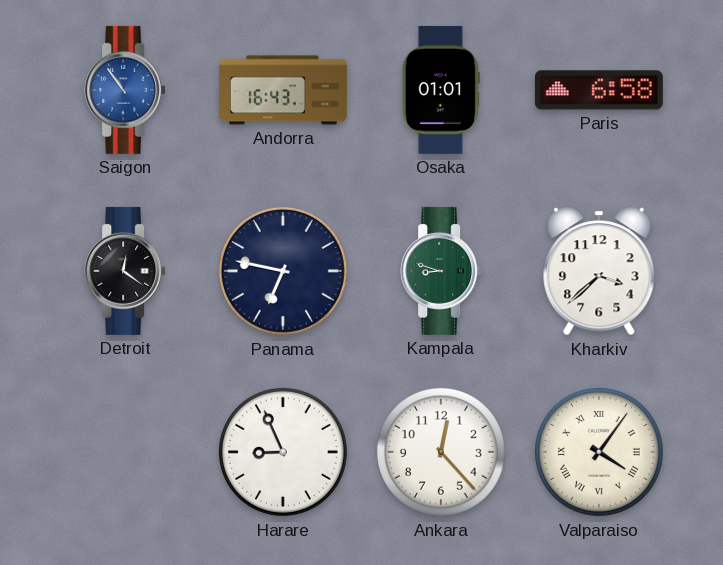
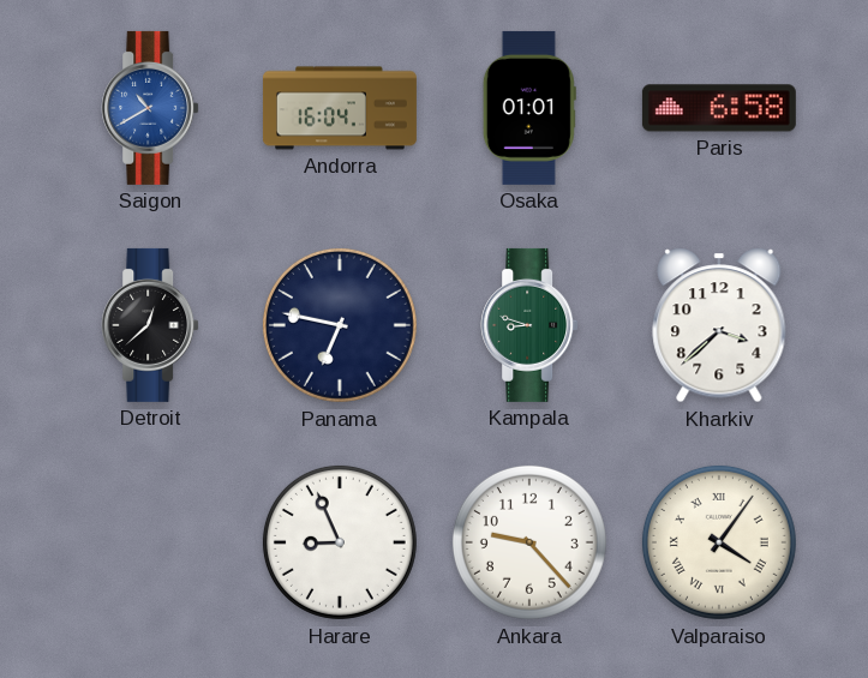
Saigon: 10:54 -> 10:40
Andorra: 16:43 -> 16:04
Detroit: 12:21 -> 12:38
Ankara: 12:23 -> 9:23
